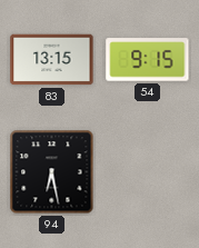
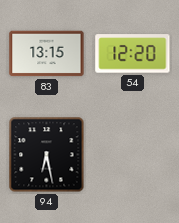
54: 9:15 -> 12:20
